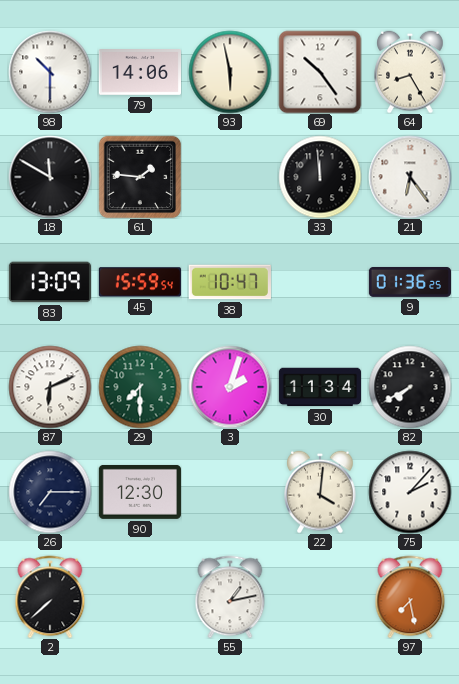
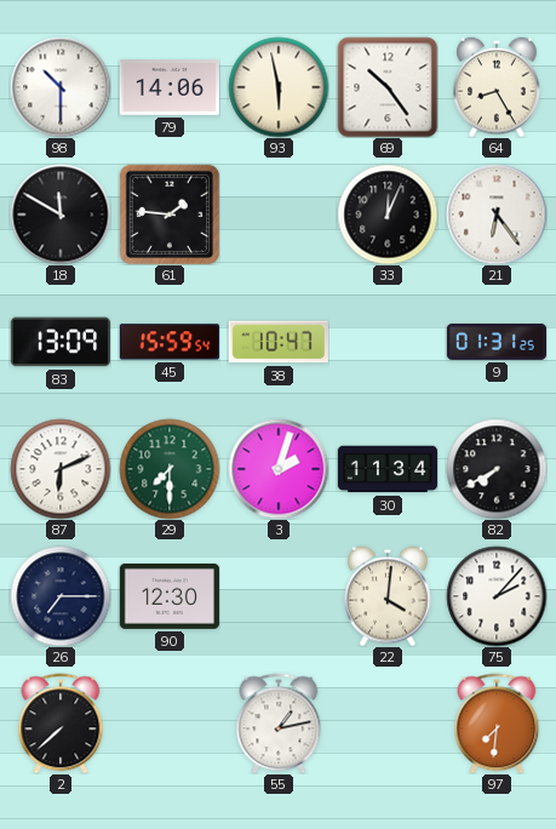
33: 11:59 -> 12:04
9: 01:36 -> 01:31
97: 7:28 -> 7:31
